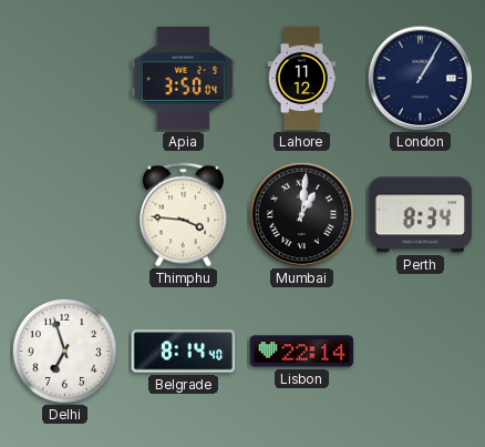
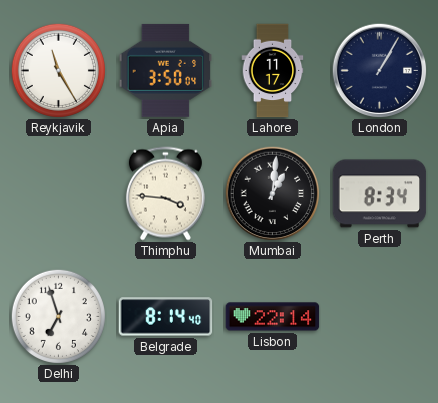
Reykjavik: none -> 11:25
Lahore: 11:12 -> 11:17
